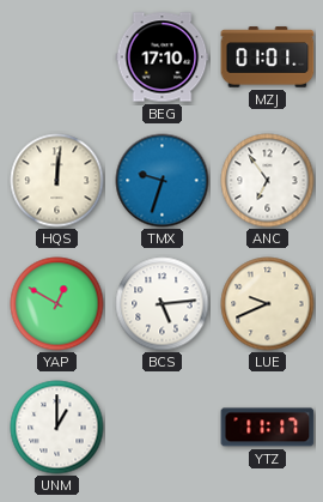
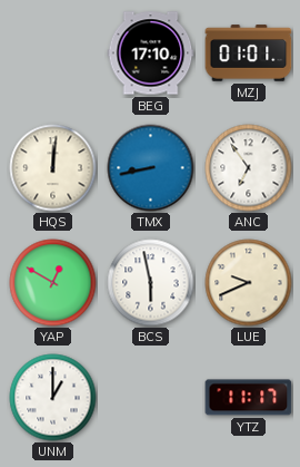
TMX: 9:33 -> 8:43
BCS: 5:14 -> 5:58
